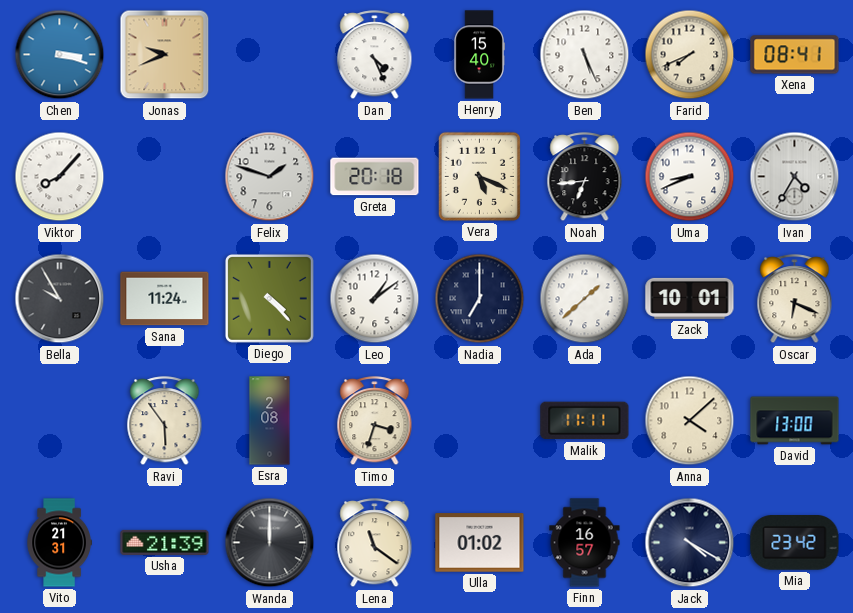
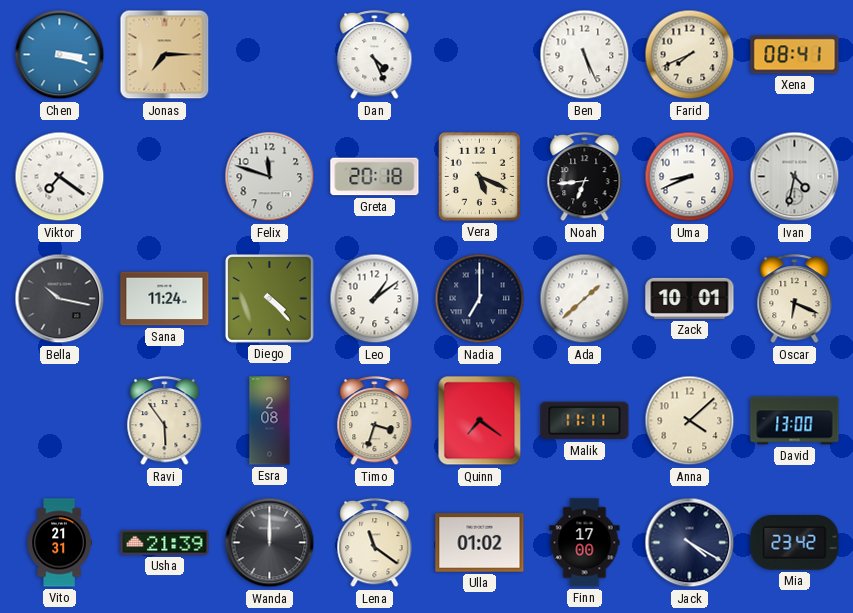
Jonas: 9:41 -> 7:15
Henry: 15:40 -> none
Viktor: 8:07 -> 7:21
Felix: 1:48 -> 11:48
Ivan: 4:35 -> 4:32
Bella: 9:55 -> 10:17
Quinn: none -> 7:21
Finn: 16:57 -> 17:00
